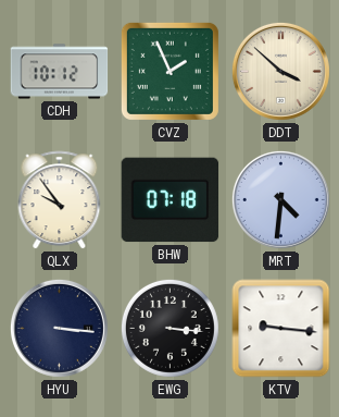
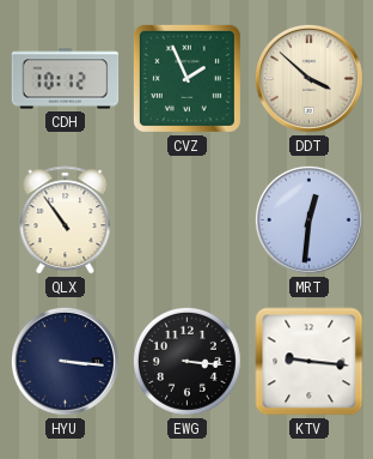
QLX: 9:54 -> 10:54
BHW: 07:18 -> none
MRT: 4:31 -> 12:31
